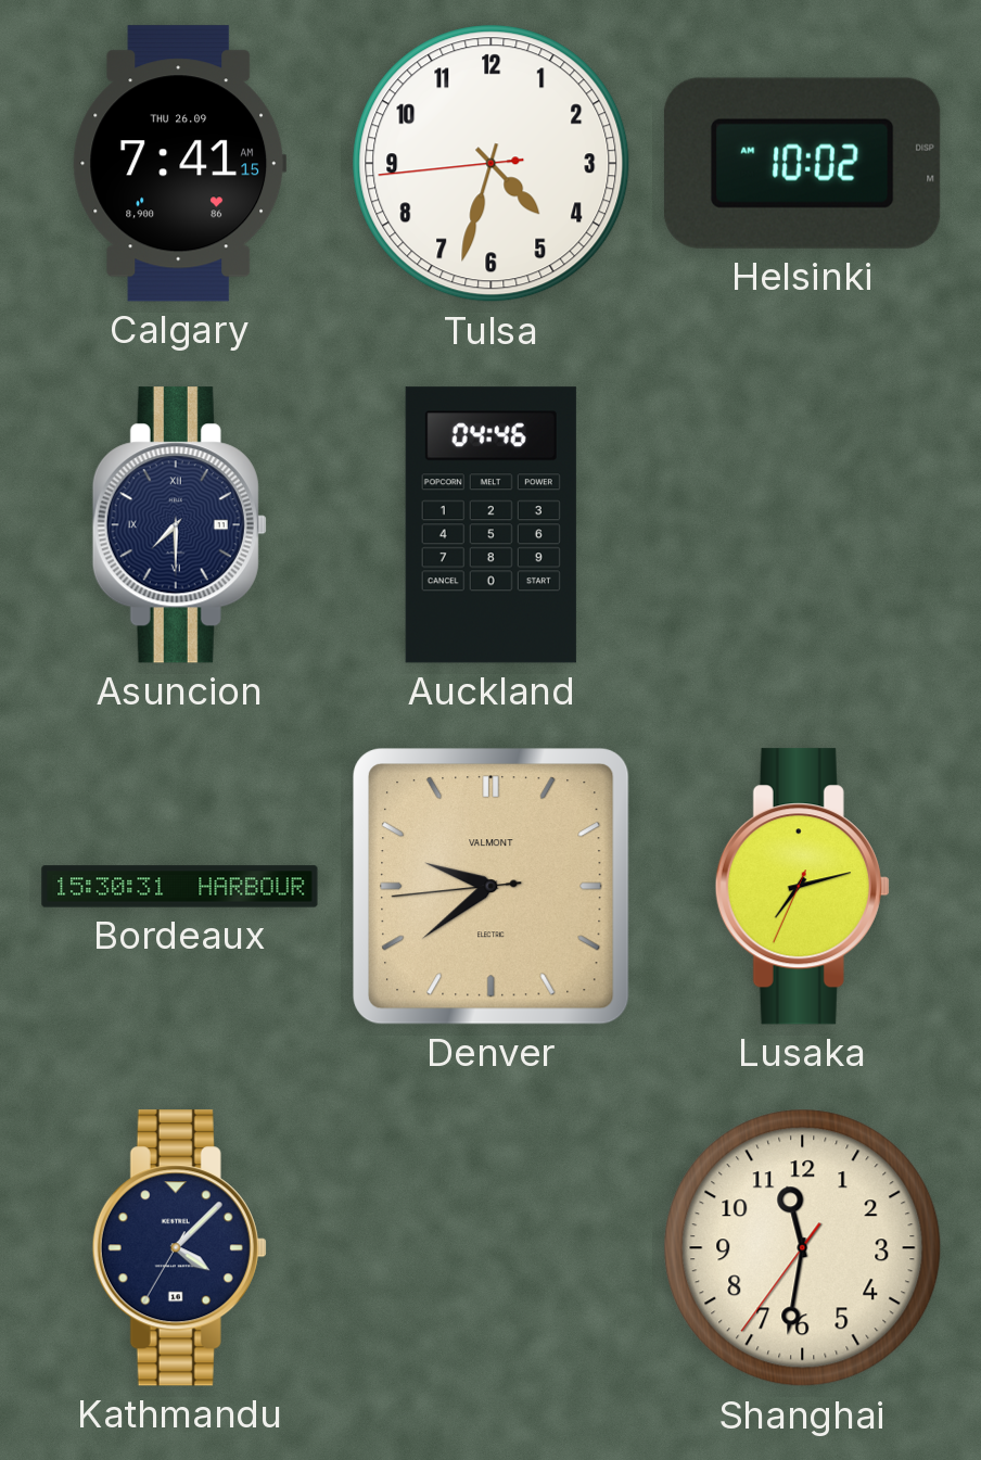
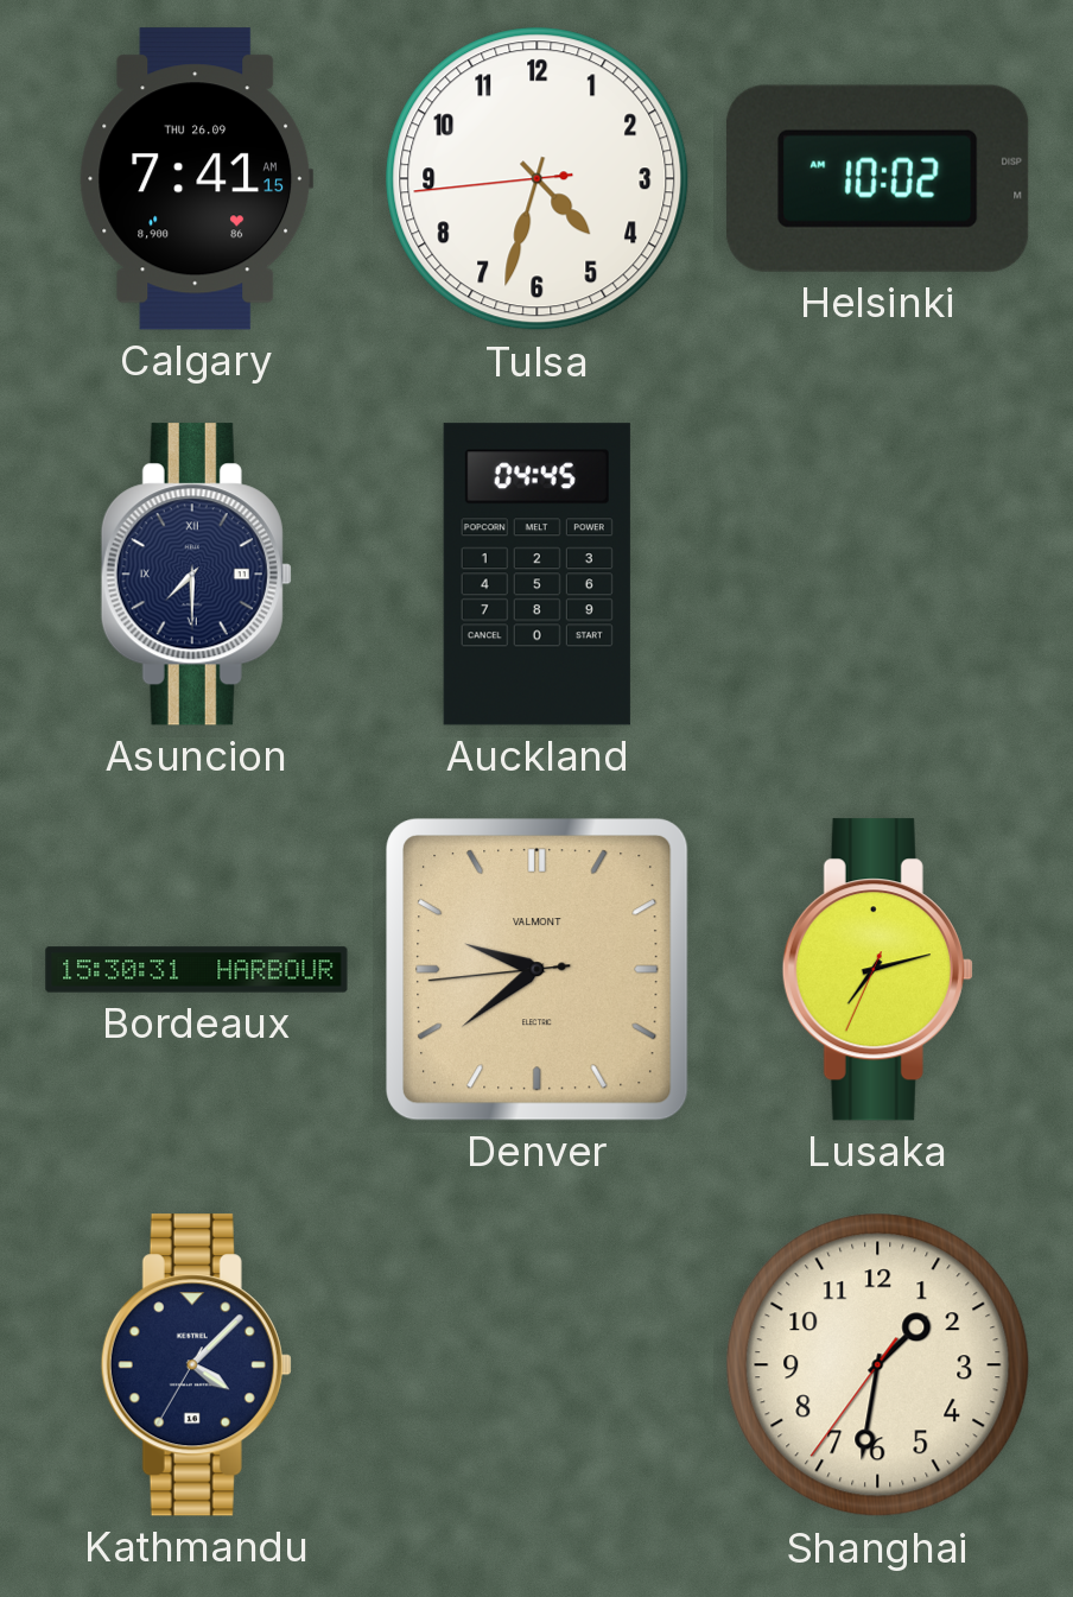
Auckland: 04:46 -> 04:45
Shanghai: 11:31 -> 1:31
